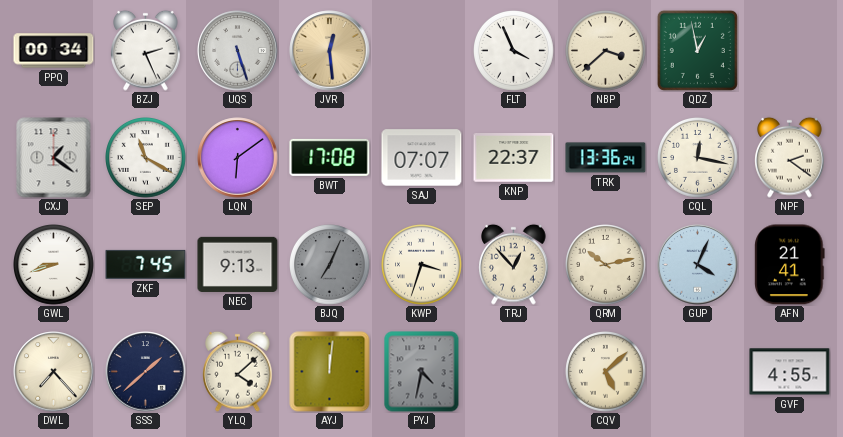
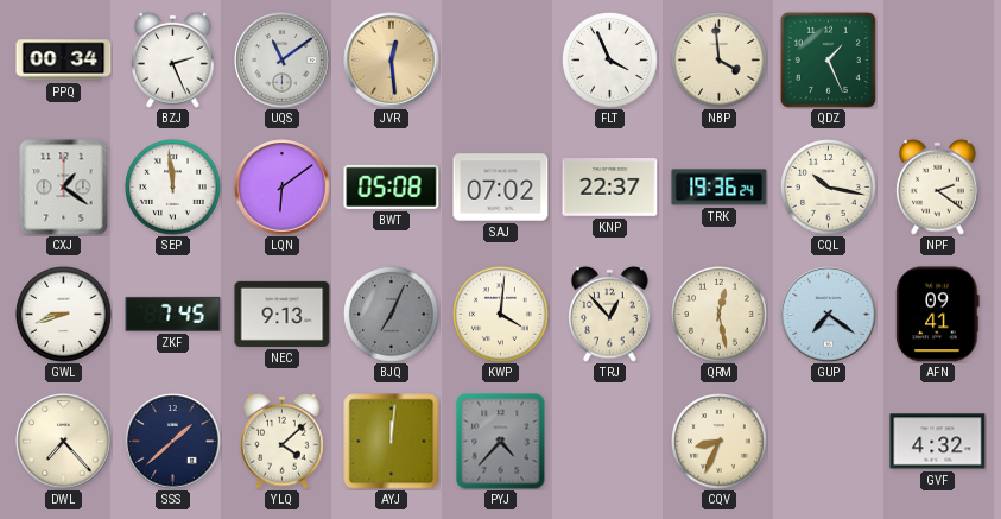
UQS: 5:27 -> 11:09
NBP: 3:38 -> 3:59
QDZ: 12:58 -> 1:26
SEP: 11:20 -> 11:59
BWT: 17:08 -> 05:08
SAJ: 07:07 -> 07:02
TRK: 13:36 -> 19:36
CQL: 12:17 -> 10:17
KWP: 3:33 -> 4:01
QRM: 10:13 -> 12:28
GUP: 4:04 -> 7:21
AFN: 21:41 -> 09:41
PYJ: 4:32 -> 4:37
CQV: 5:08 -> 8:34
GVF: 4:55 -> 4:32
